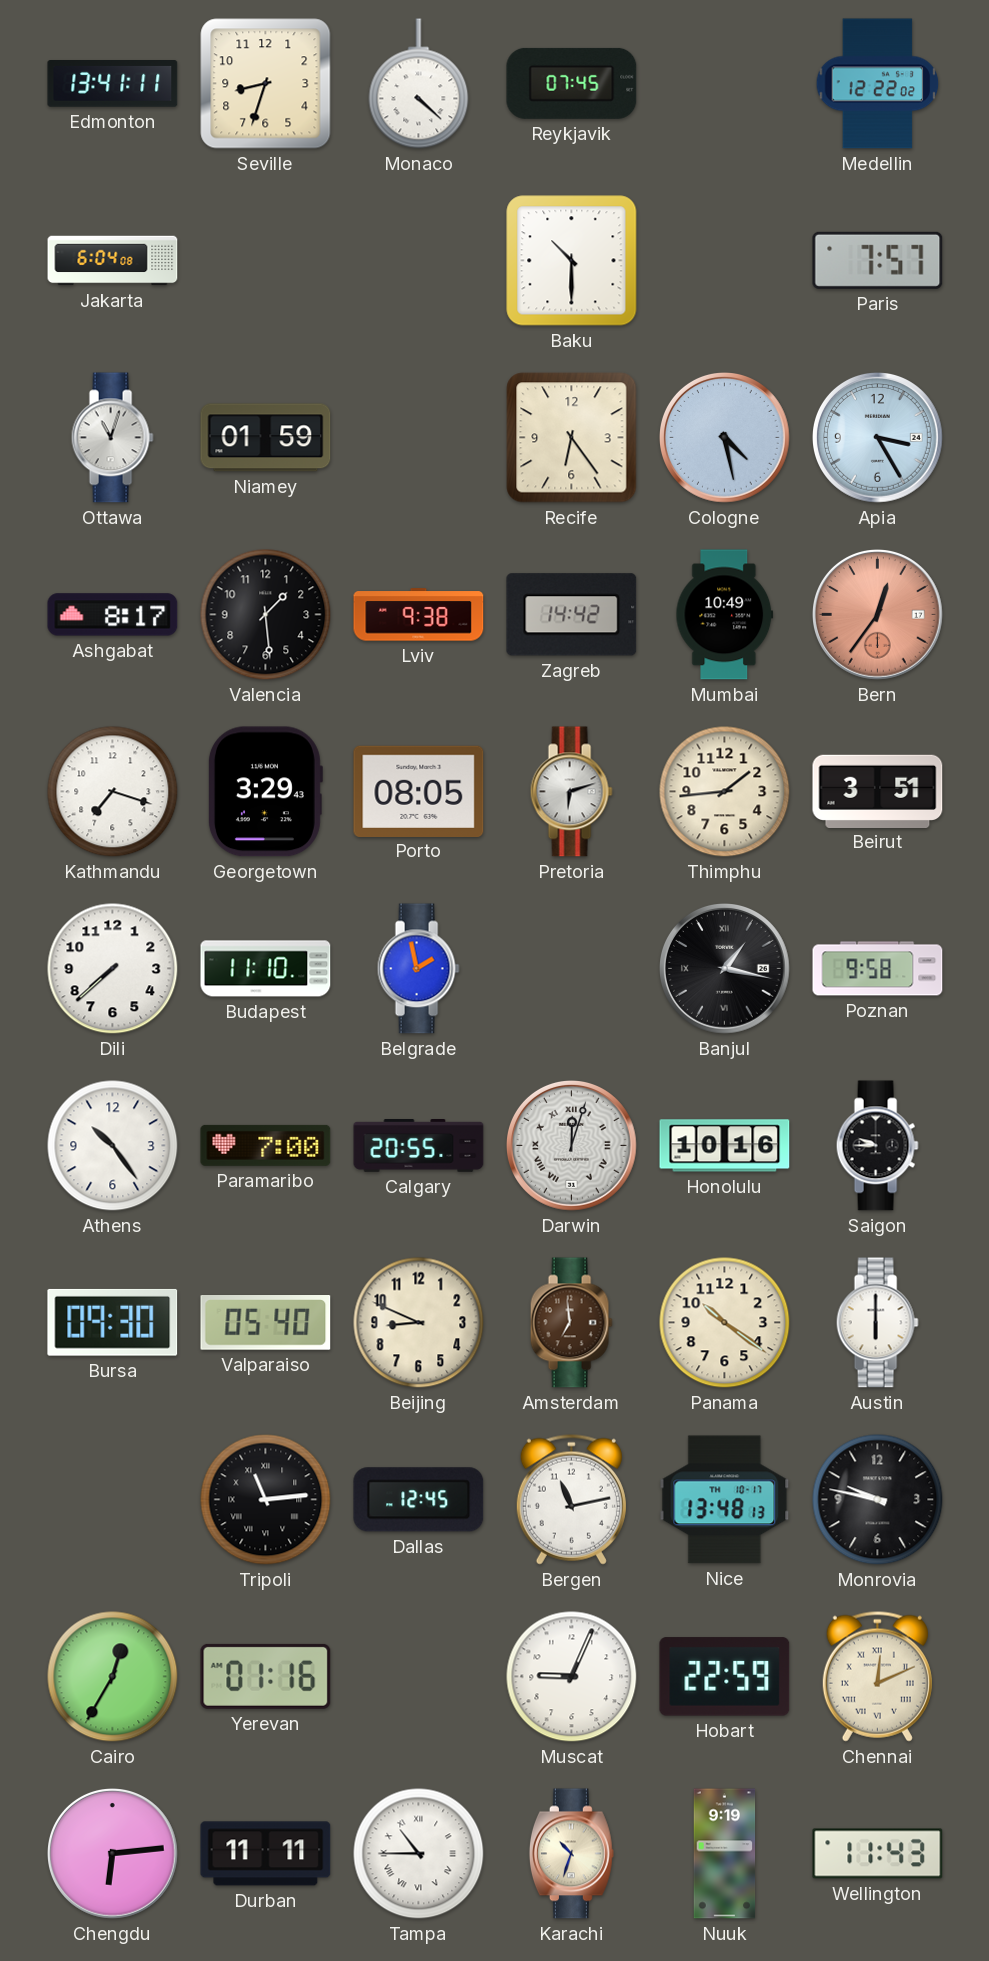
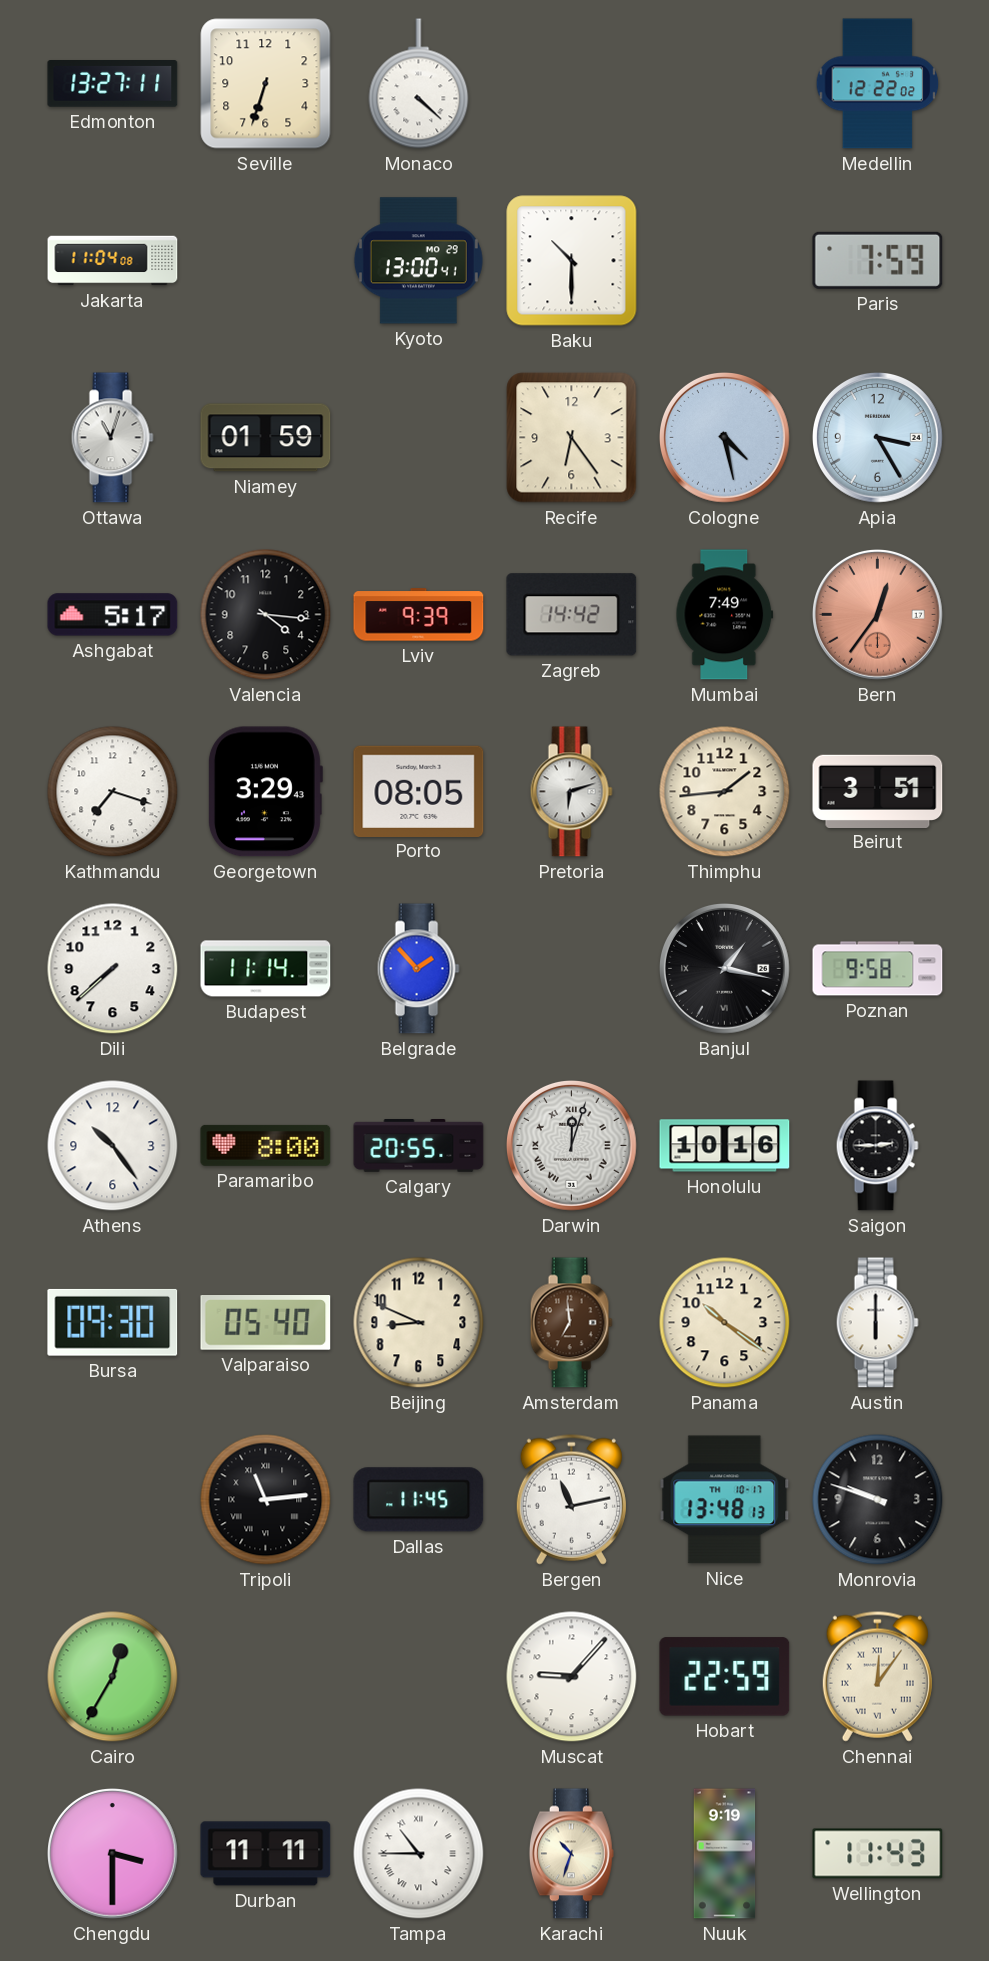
Edmonton: 13:41 -> 13:27
Seville: 8:33 -> 6:33
Reykjavik: 07:45 -> none
Jakarta: 6:04 -> 11:04
Kyoto: none -> 13:00
Paris: 7:57 -> 7:59
Ashgabat: 8:17 -> 5:17
Valencia: 1:29 -> 4:16
Lviv: 9:38 -> 9:39
Mumbai: 10:49 -> 7:49
Budapest: 11:10 -> 11:14
Belgrade: 1:58 -> 1:53
Paramaribo: 7:00 -> 8:00
Saigon: 9:45 -> 2:45
Dallas: 12:45 -> 11:45
Monrovia: 9:47 -> 9:48
Yerevan: 01:16 -> none
Muscat: 9:04 -> 9:07
Chennai: 12:11 -> 12:06
Chengdu: 6:14 -> 3:30
